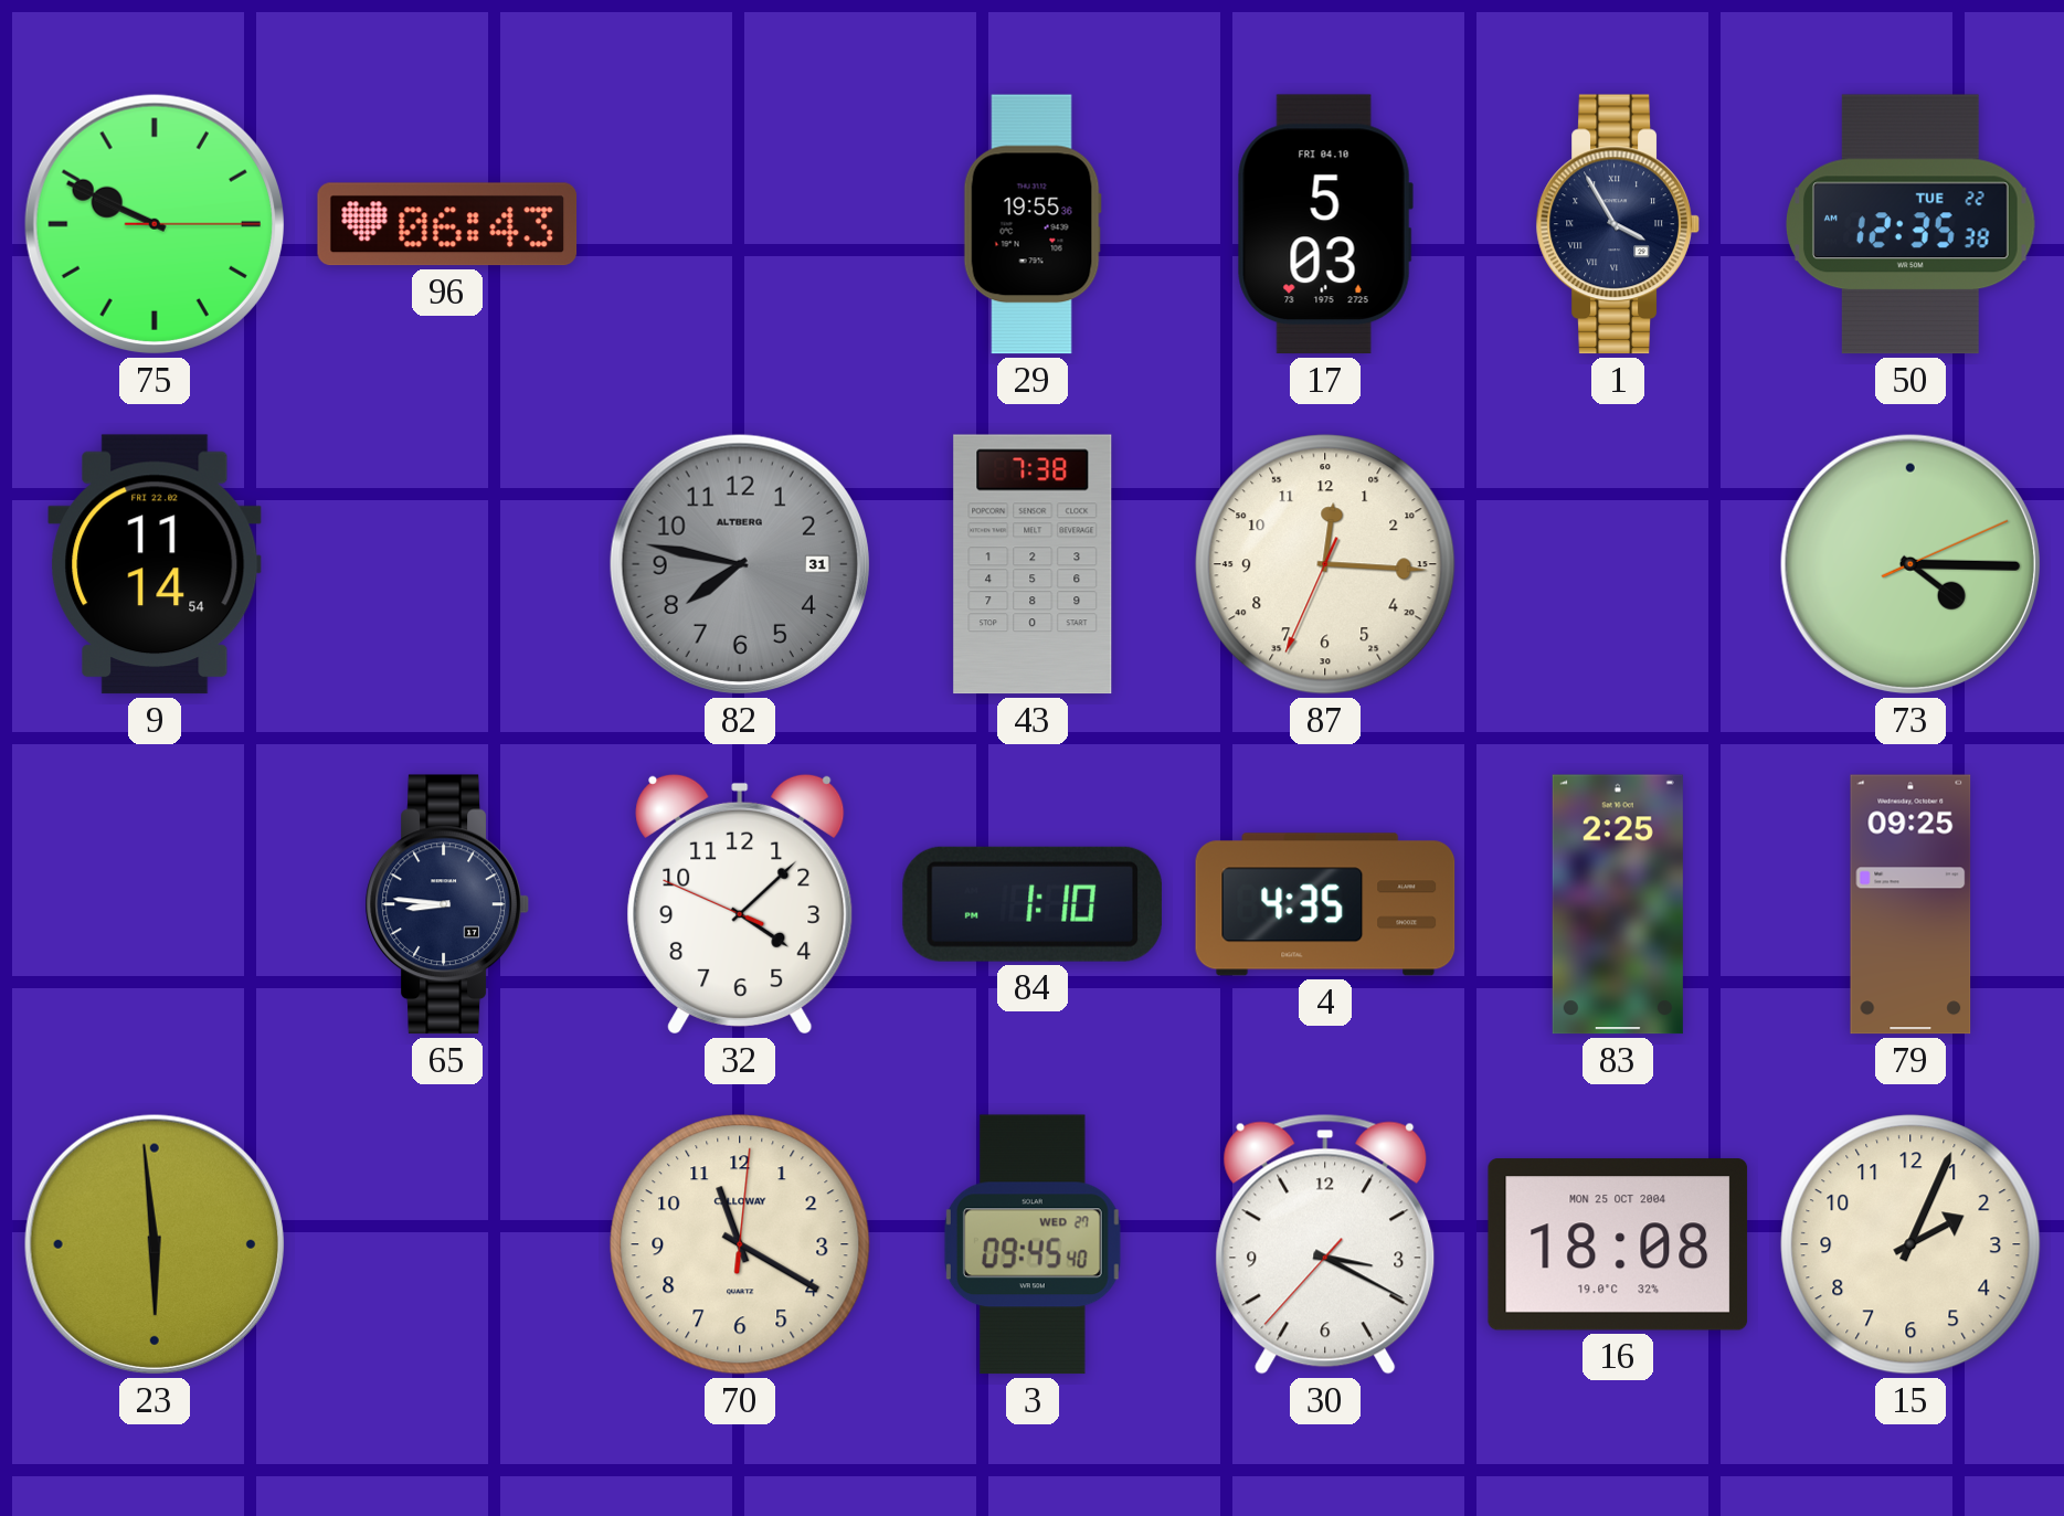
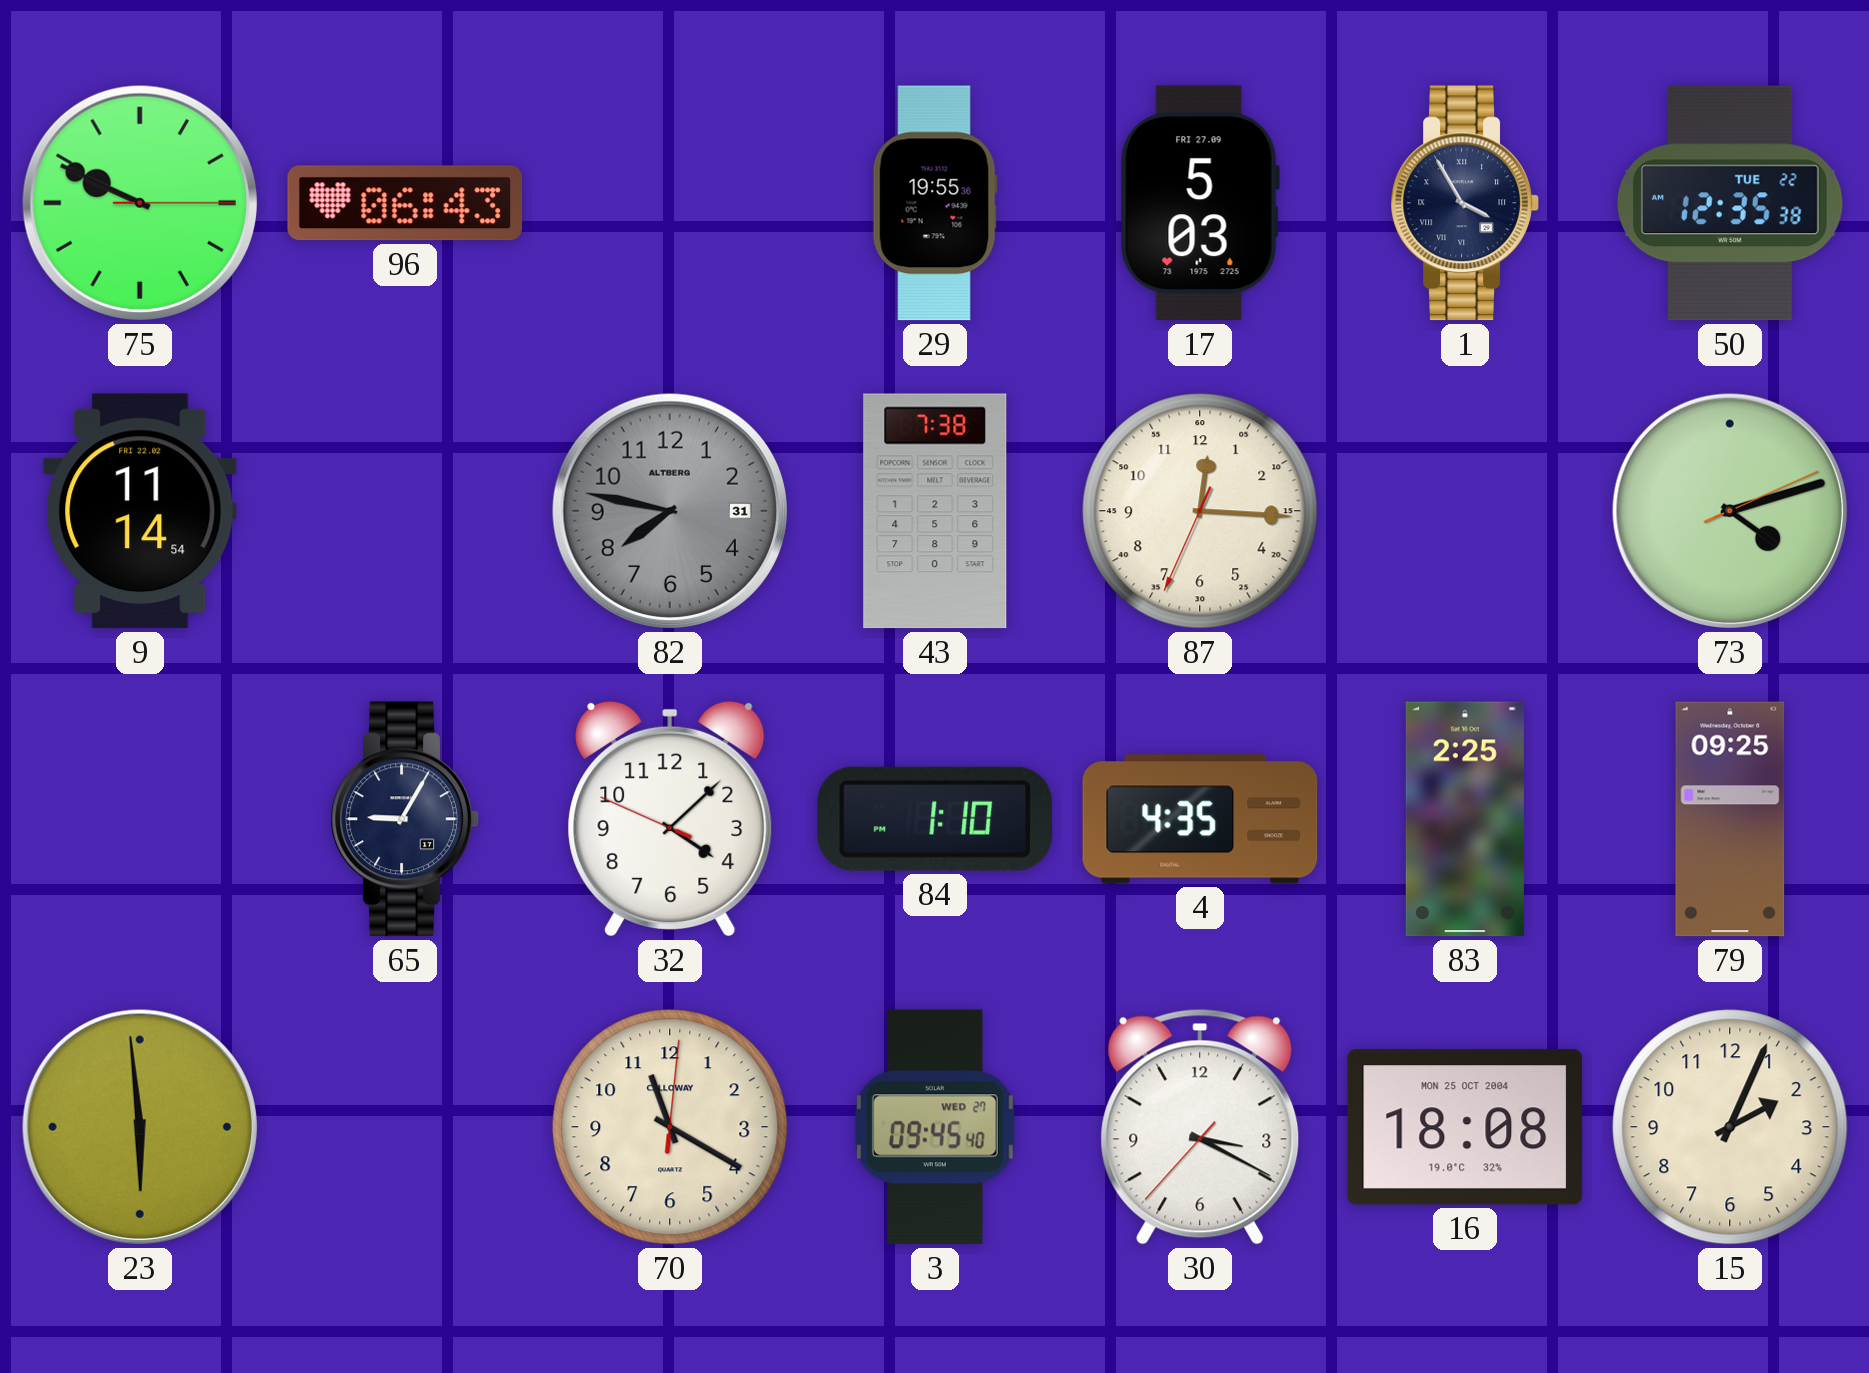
17 date: FRI 04.10 -> FRI 27.09
73: 4:15 -> 4:12
65: 8:46 -> 9:05
